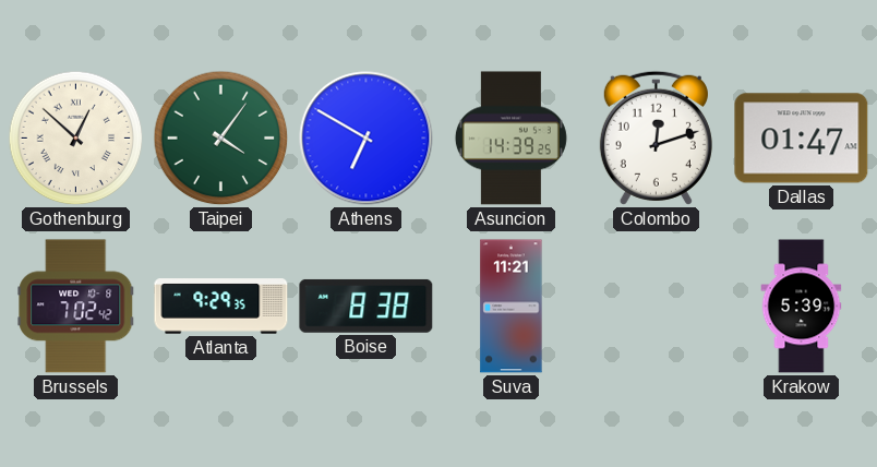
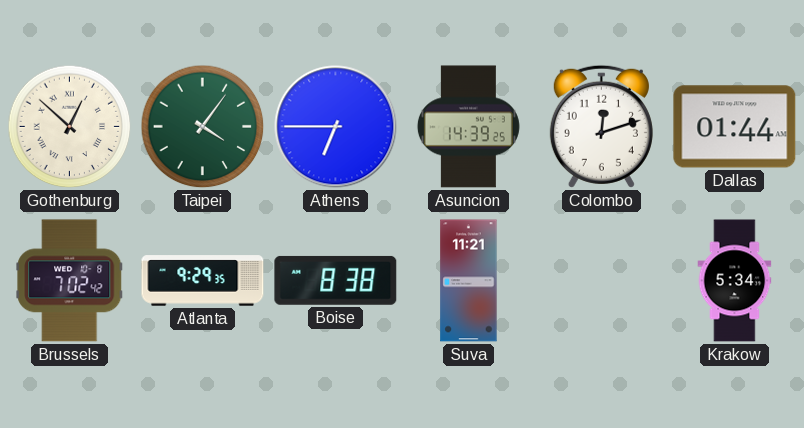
Athens: 6:50 -> 6:45
Dallas: 01:47 -> 01:44
Krakow: 5:39 -> 5:34
